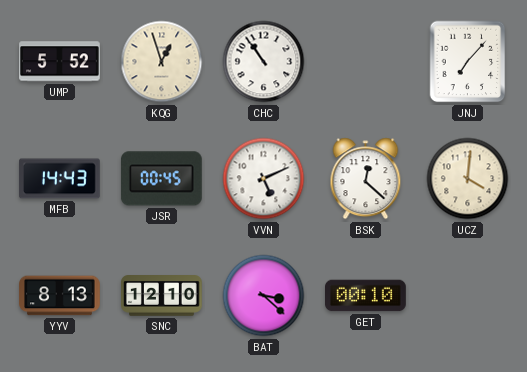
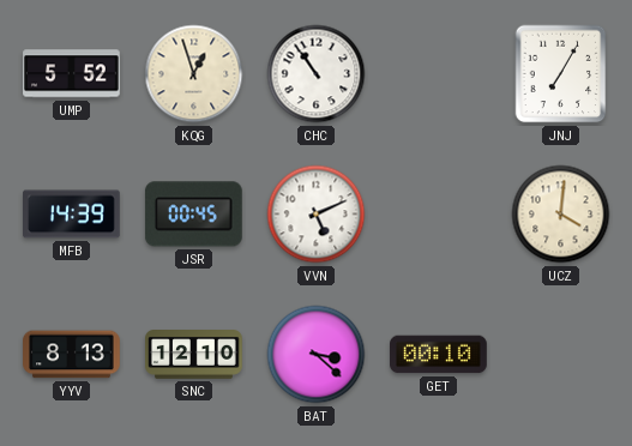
JNJ: 7:07 -> 7:05
MFB: 14:43 -> 14:39
BSK: 12:22 -> none
